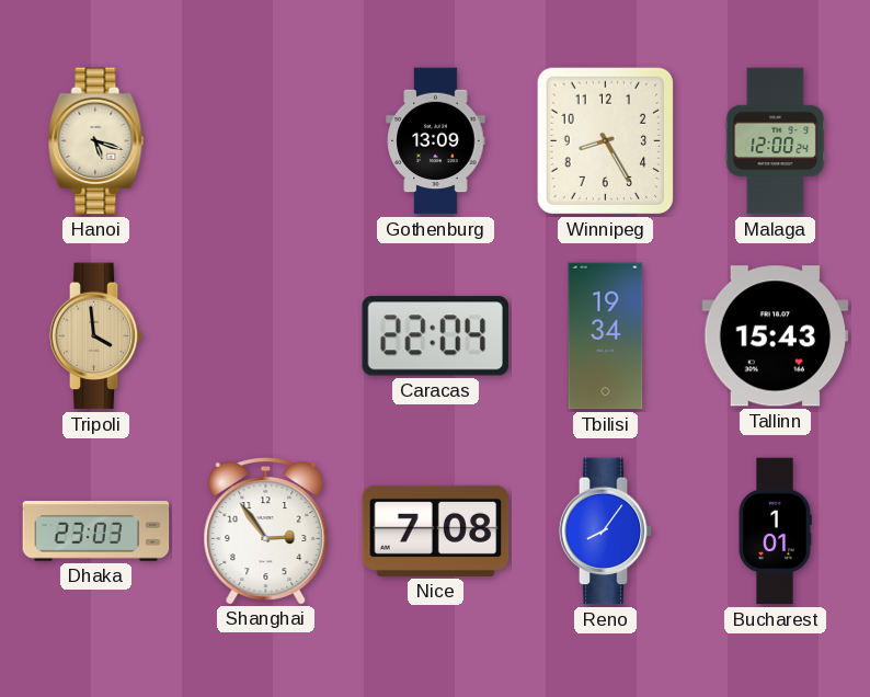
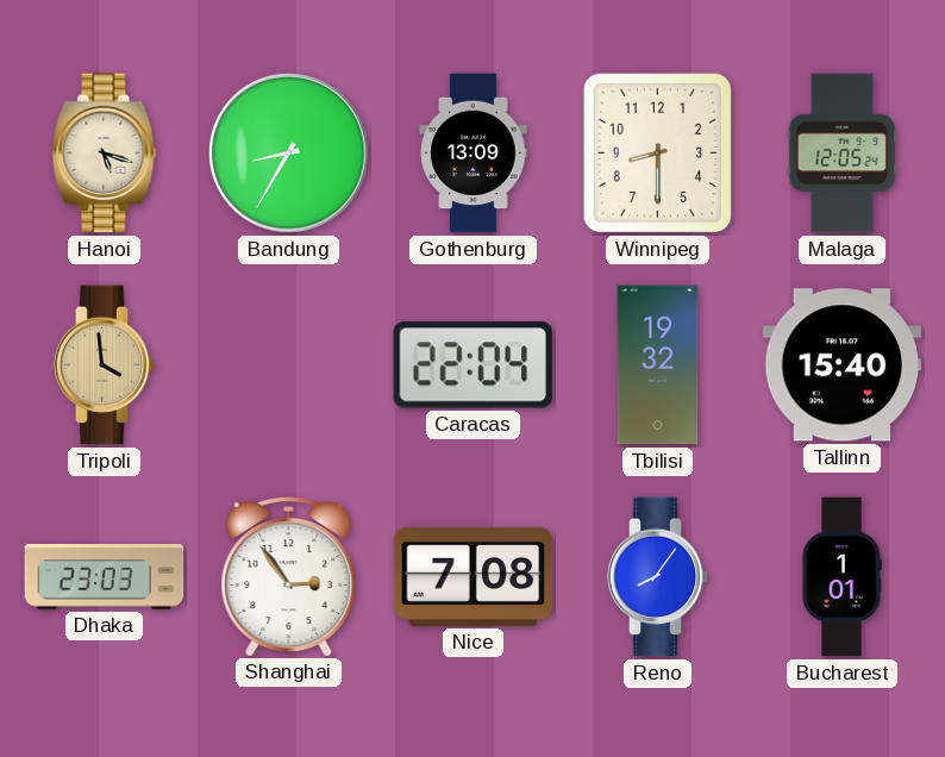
Bandung: none -> 8:35
Winnipeg: 8:25 -> 8:30
Malaga: 12:00 -> 12:05
Tbilisi: 19:34 -> 19:32
Tallinn: 15:43 -> 15:40
